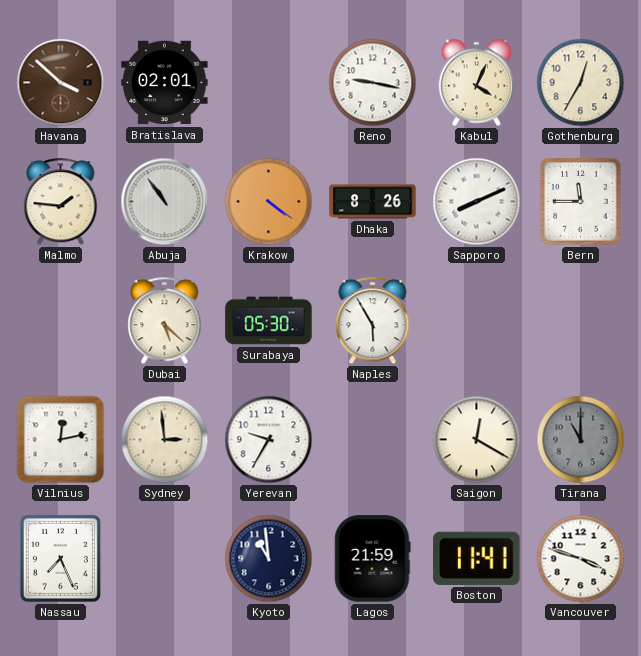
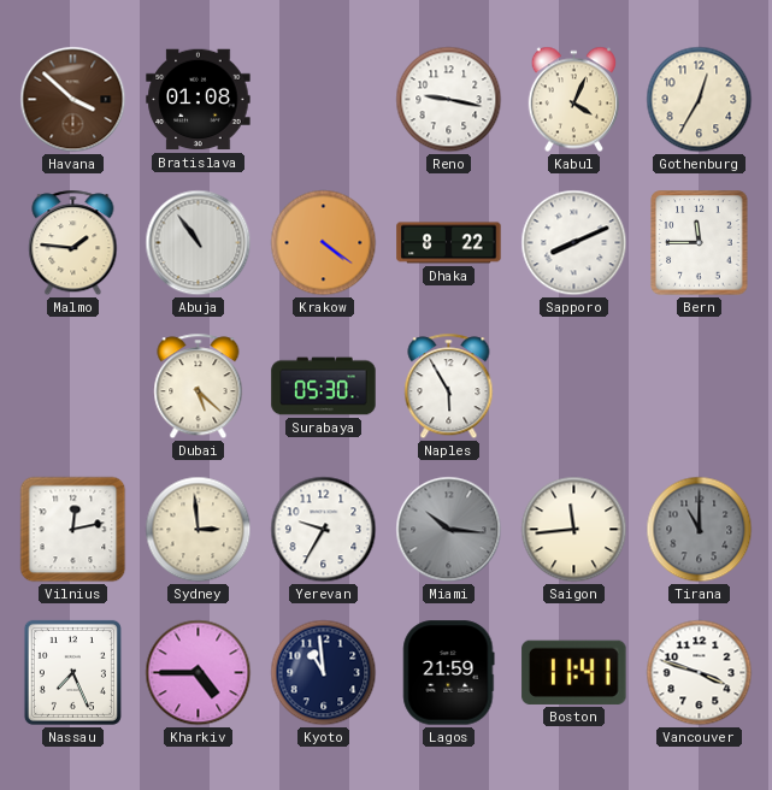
Bratislava: 02:01 -> 01:08
Dhaka: 8:26 -> 8:22
Miami: none -> 10:16
Saigon: 12:20 -> 11:44
Kharkiv: none -> 4:45
